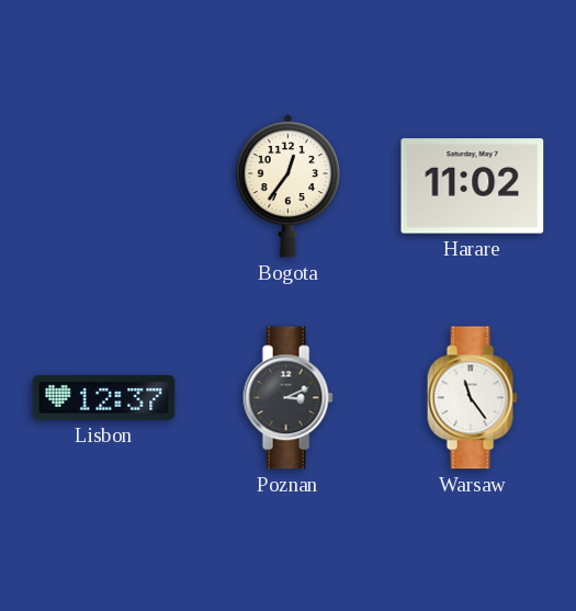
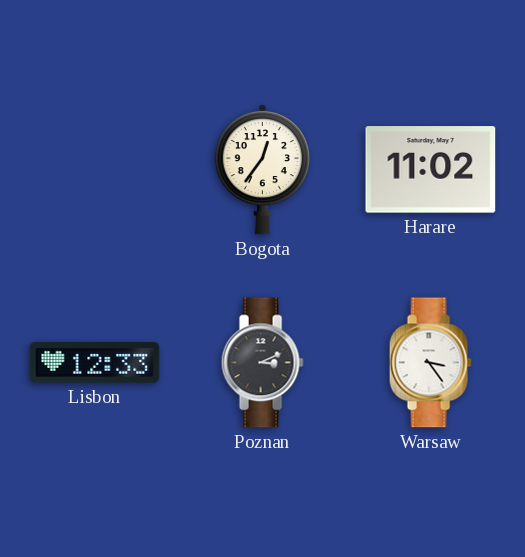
Lisbon: 12:37 -> 12:33
Warsaw: 11:24 -> 3:24
